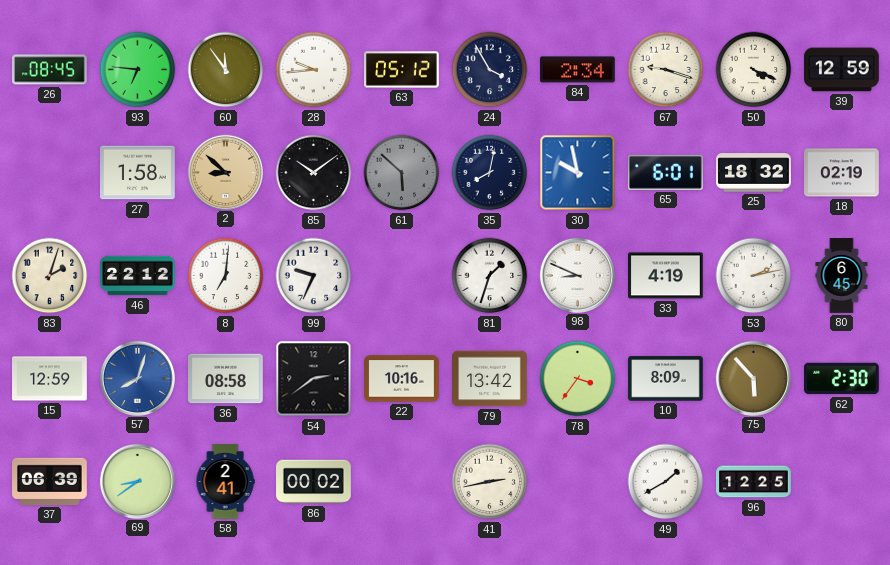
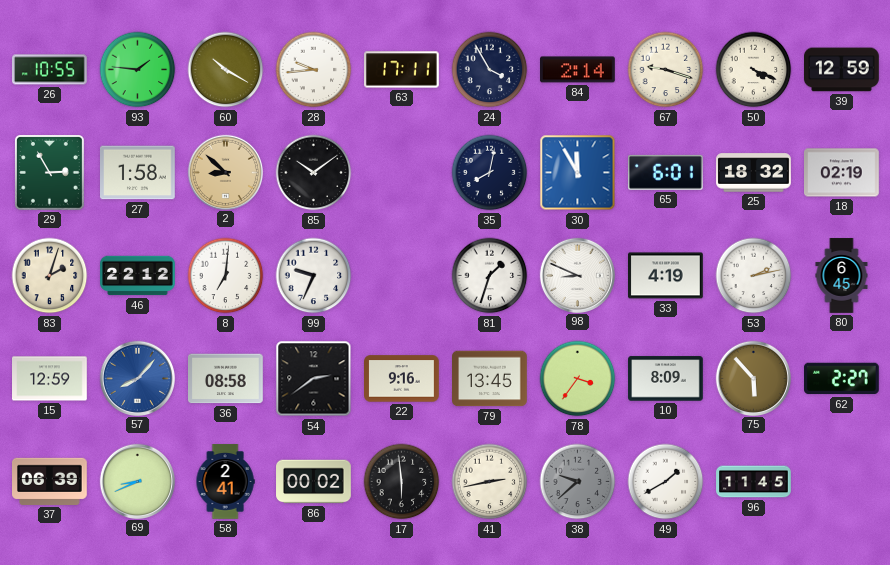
26: 08:45 -> 10:55
93: 6:46 -> 1:46
60: 11:54 -> 10:20
63: 05:12 -> 17:11
84: 2:34 -> 2:14
29: none -> 2:55
61: 5:52 -> none
30: 9:58 -> 11:55
57: 8:03 -> 8:07
22: 10:16 -> 9:16
79: 13:42 -> 13:45
62: 2:30 -> 2:27
69: 8:39 -> 8:41
17: none -> 5:59
38: none -> 9:38
96: 12:25 -> 11:45
